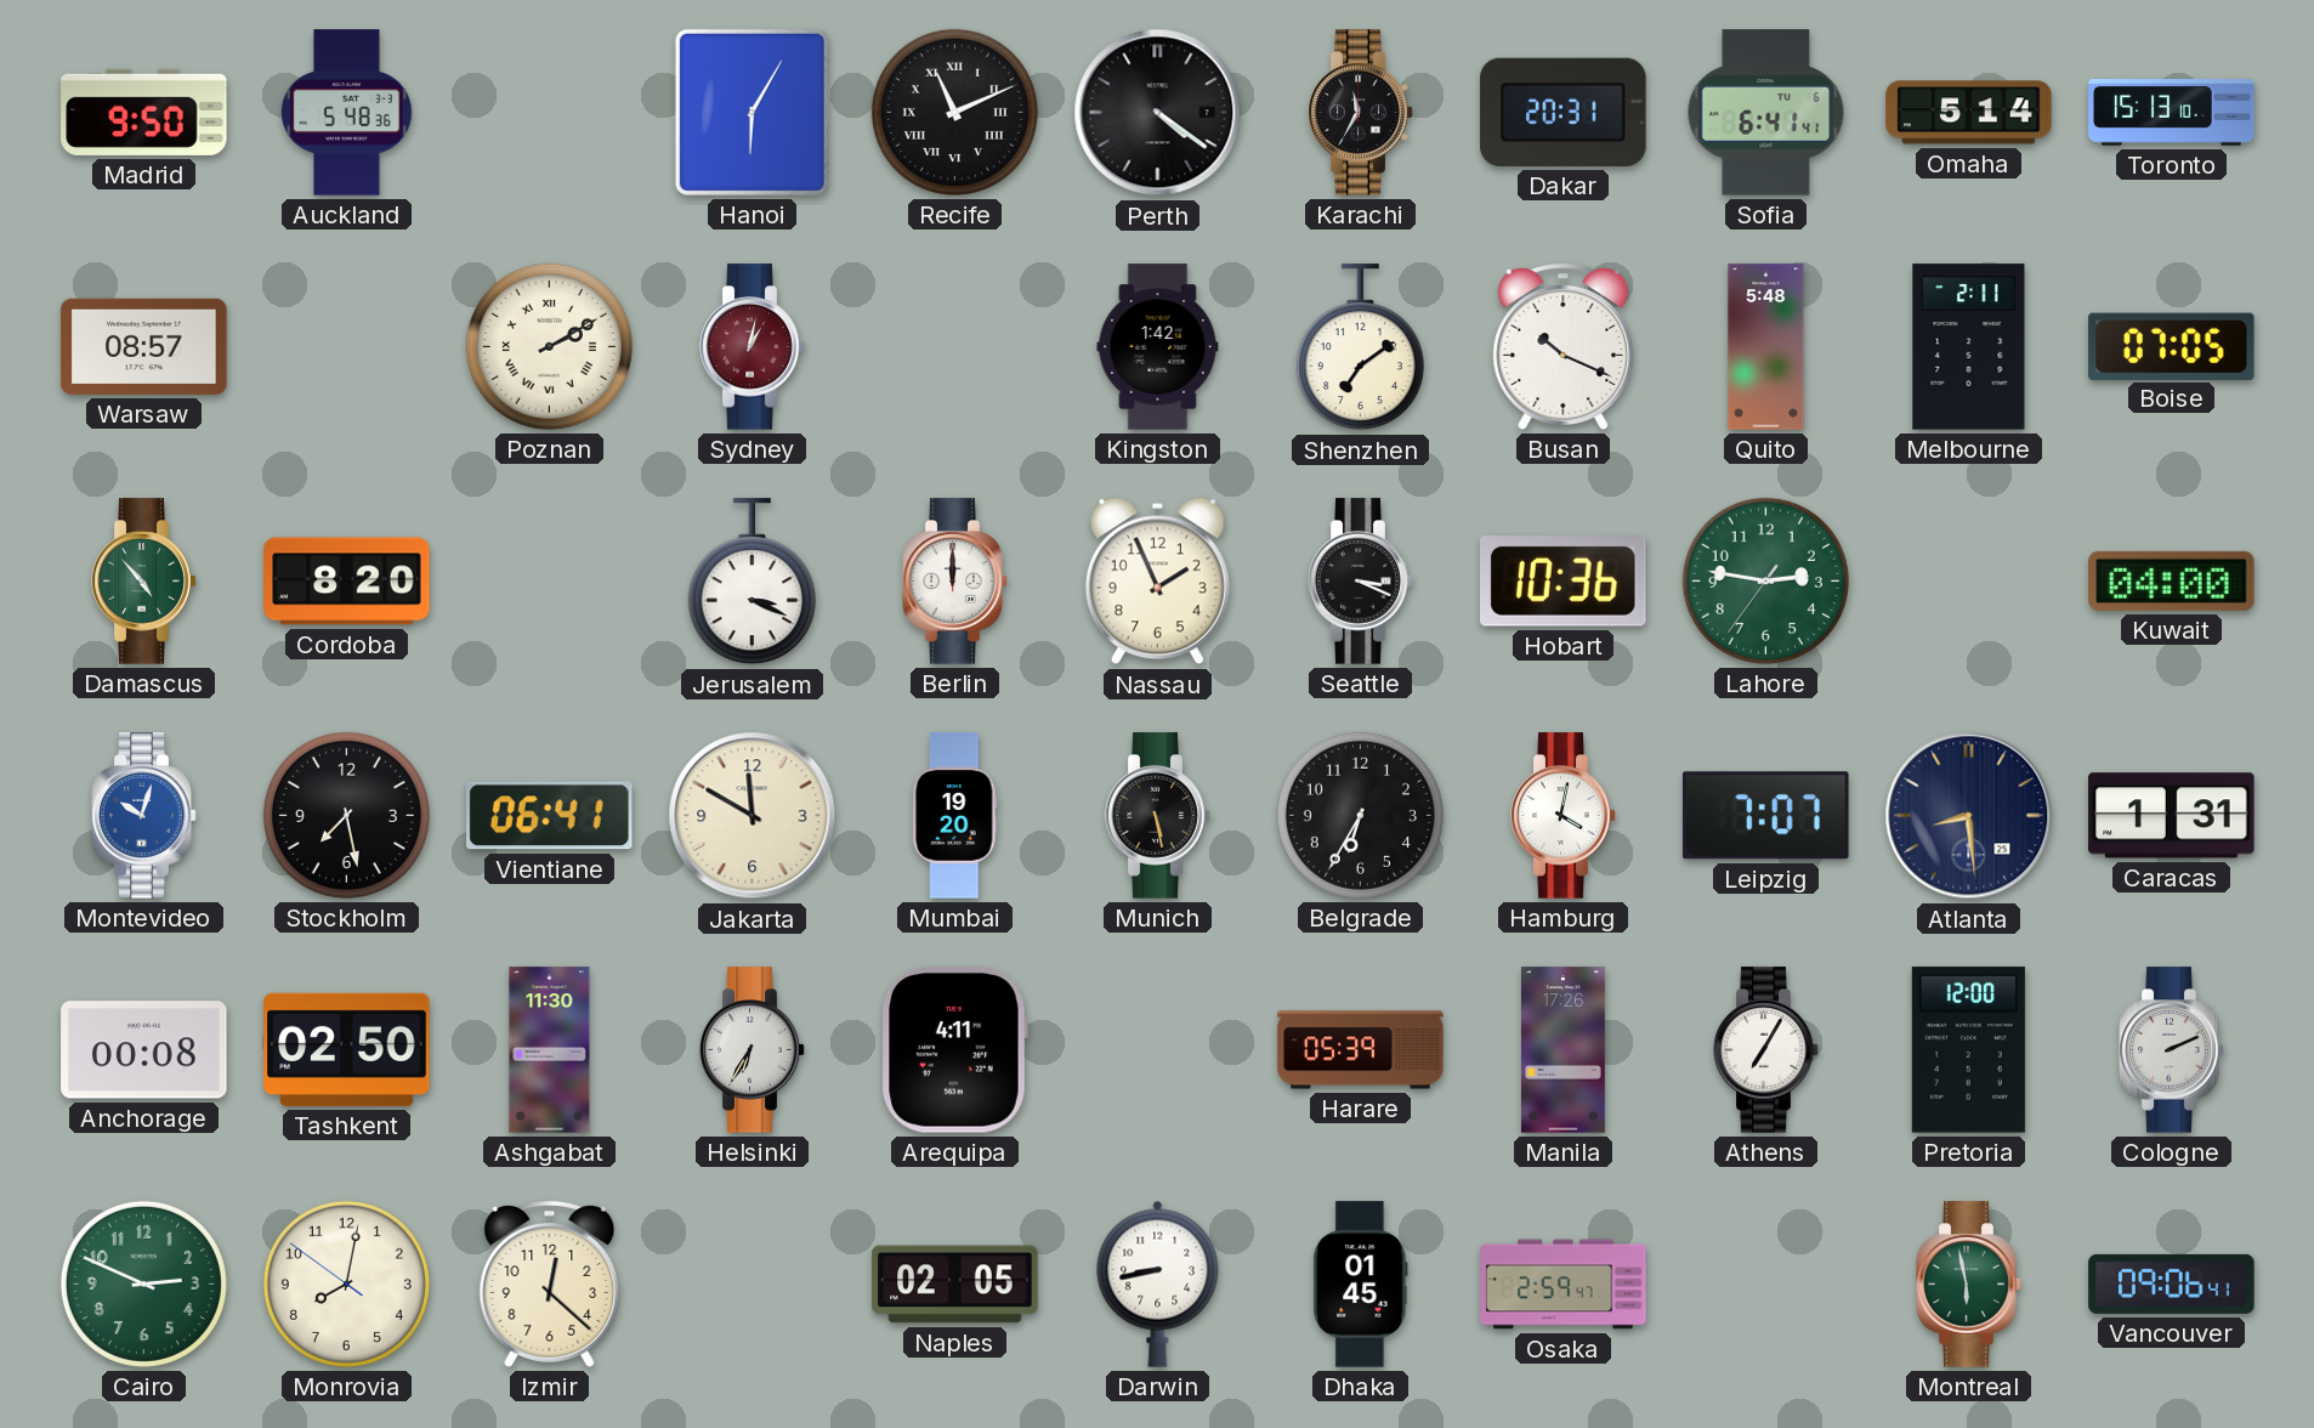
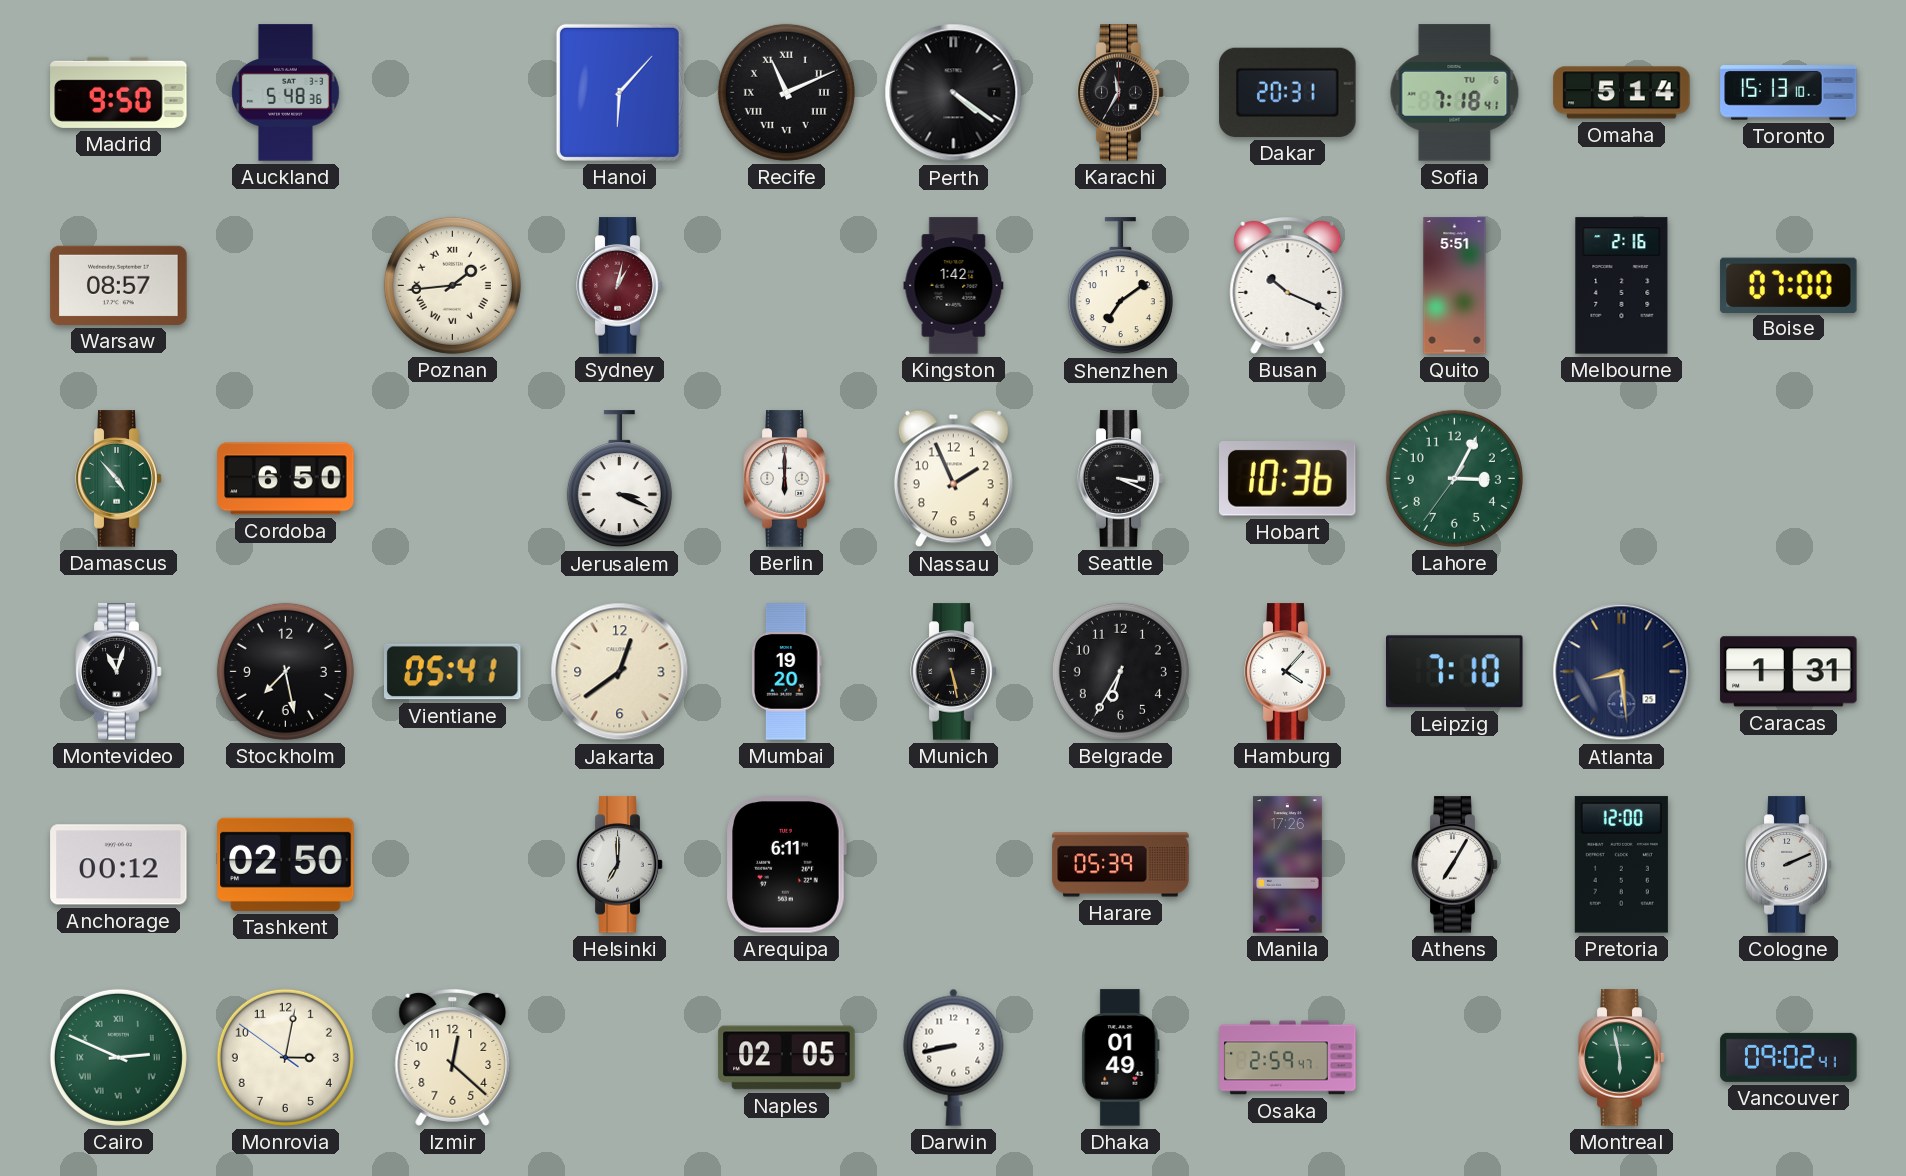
Hanoi: 6:05 -> 6:07
Sofia: 6:41 -> 7:18
Poznan: 2:10 -> 1:44
Quito: 5:48 -> 5:51
Melbourne: 2:11 -> 2:16
Boise: 07:05 -> 07:00
Cordoba: 8:20 -> 6:50
Berlin: 12:00 -> 6:00
Lahore: 2:46 -> 3:04
Kuwait: 04:00 -> none
Montevideo: 10:03 -> 11:03
Montevideo dial: blue -> black
Vientiane: 06:41 -> 05:41
Jakarta: 11:50 -> 12:39
Hamburg: 4:02 -> 4:07
Leipzig: 7:07 -> 7:10
Anchorage: 00:08 -> 00:12
Ashgabat: 11:30 -> none
Helsinki: 6:35 -> 7:00
Arequipa: 4:11 -> 6:11
Cairo numerals: Arabic -> Roman
Monrovia: 8:01 -> 3:01
Dhaka: 01:45 -> 01:49
Vancouver: 09:06 -> 09:02
